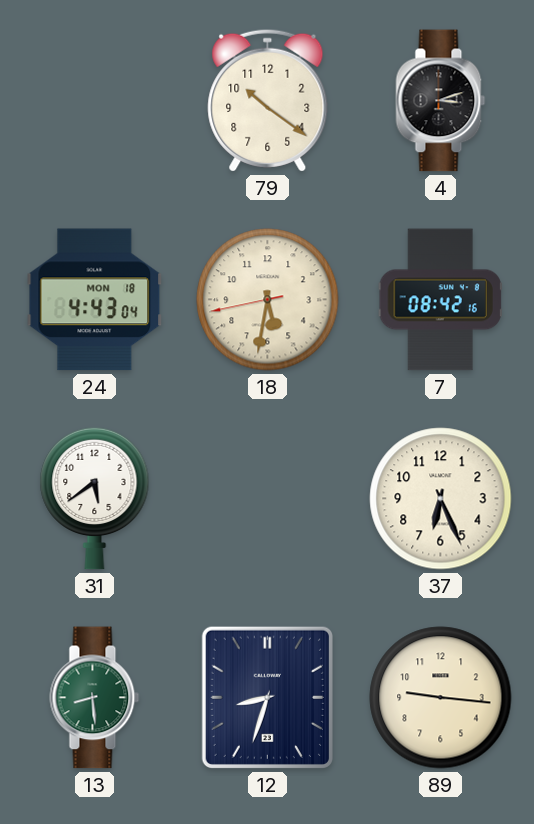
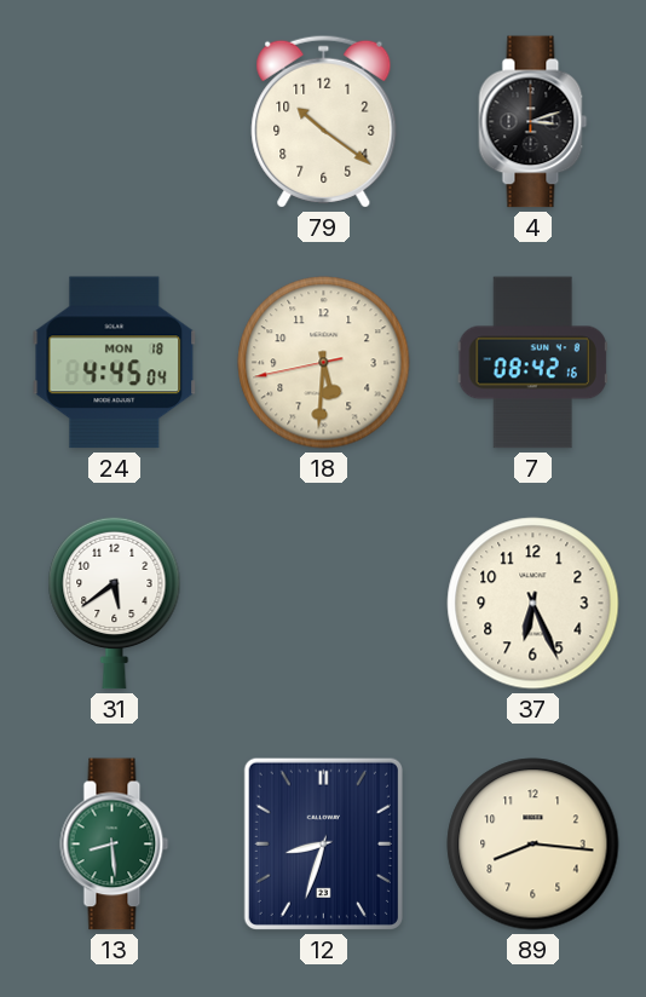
24: 4:43 -> 4:45
18: 5:31 -> 5:30
89: 9:16 -> 8:16
